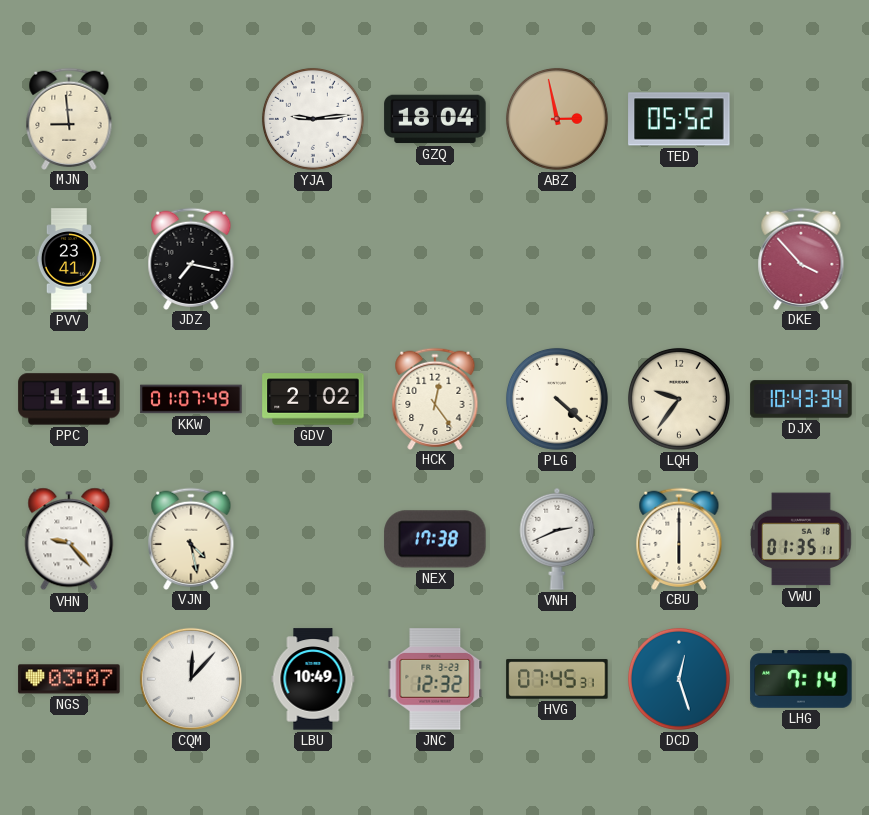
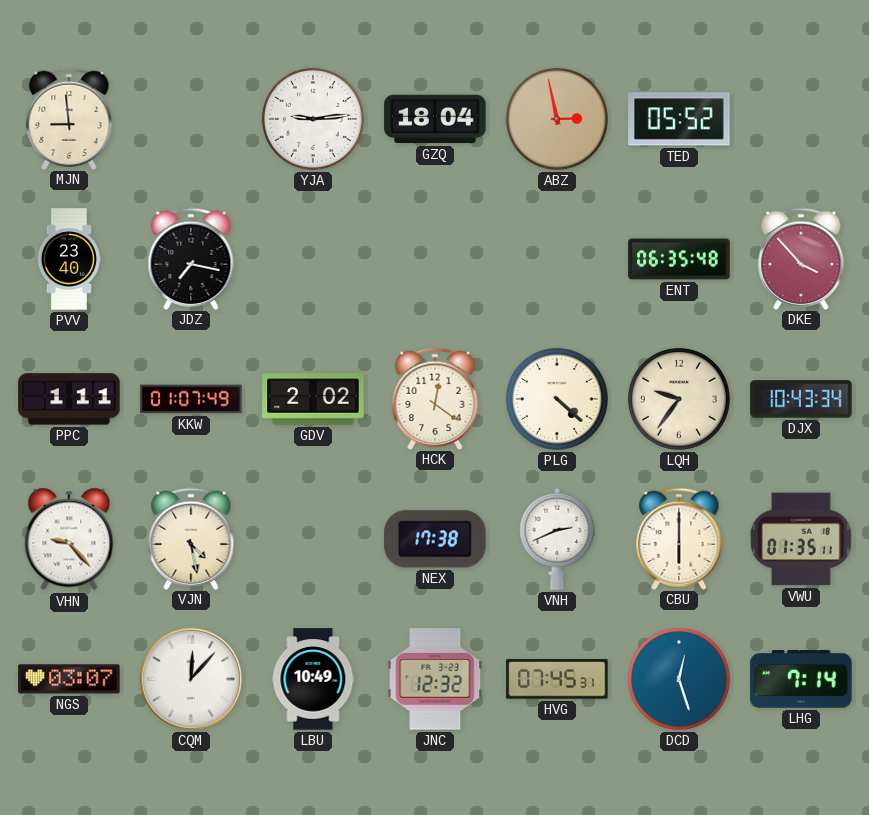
PVV: 23:41 -> 23:40
ENT: none -> 06:35
HCK: 12:24 -> 12:21
